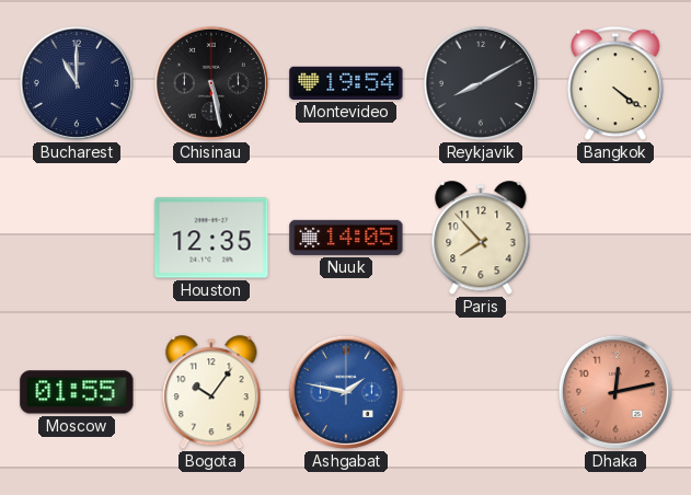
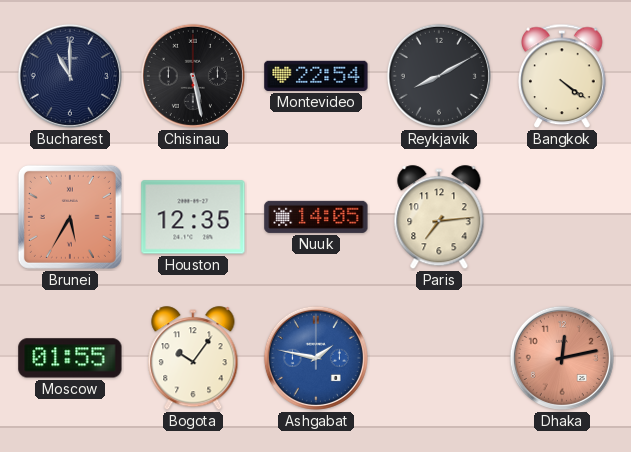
Montevideo: 19:54 -> 22:54
Brunei: none -> 5:35
Paris: 7:53 -> 7:14
